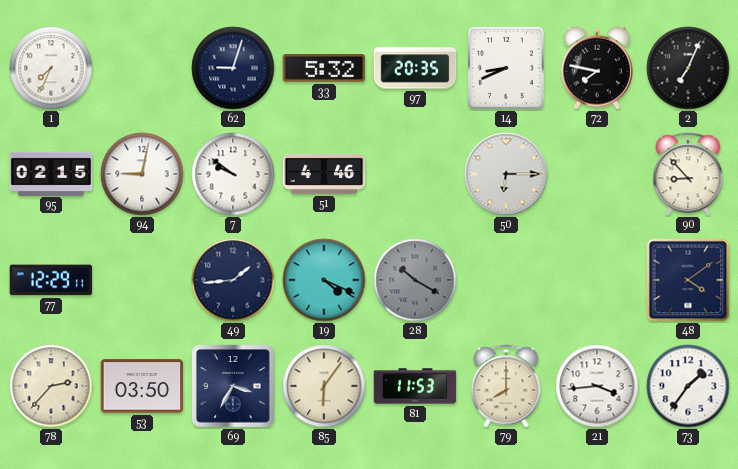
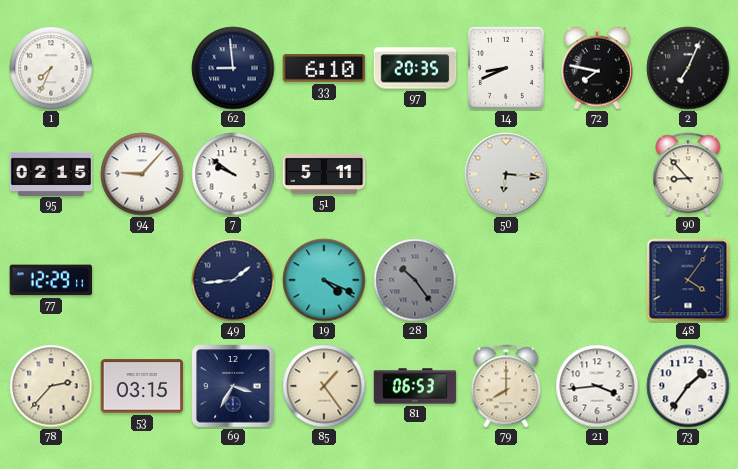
62: 9:03 -> 8:59
33: 5:32 -> 6:10
94: 9:02 -> 9:07
51: 4:46 -> 5:11
50: 6:15 -> 6:16
28: 10:20 -> 10:24
48: 4:09 -> 4:06
53: 03:50 -> 03:15
85: 6:06 -> 1:24
81: 11:53 -> 06:53
